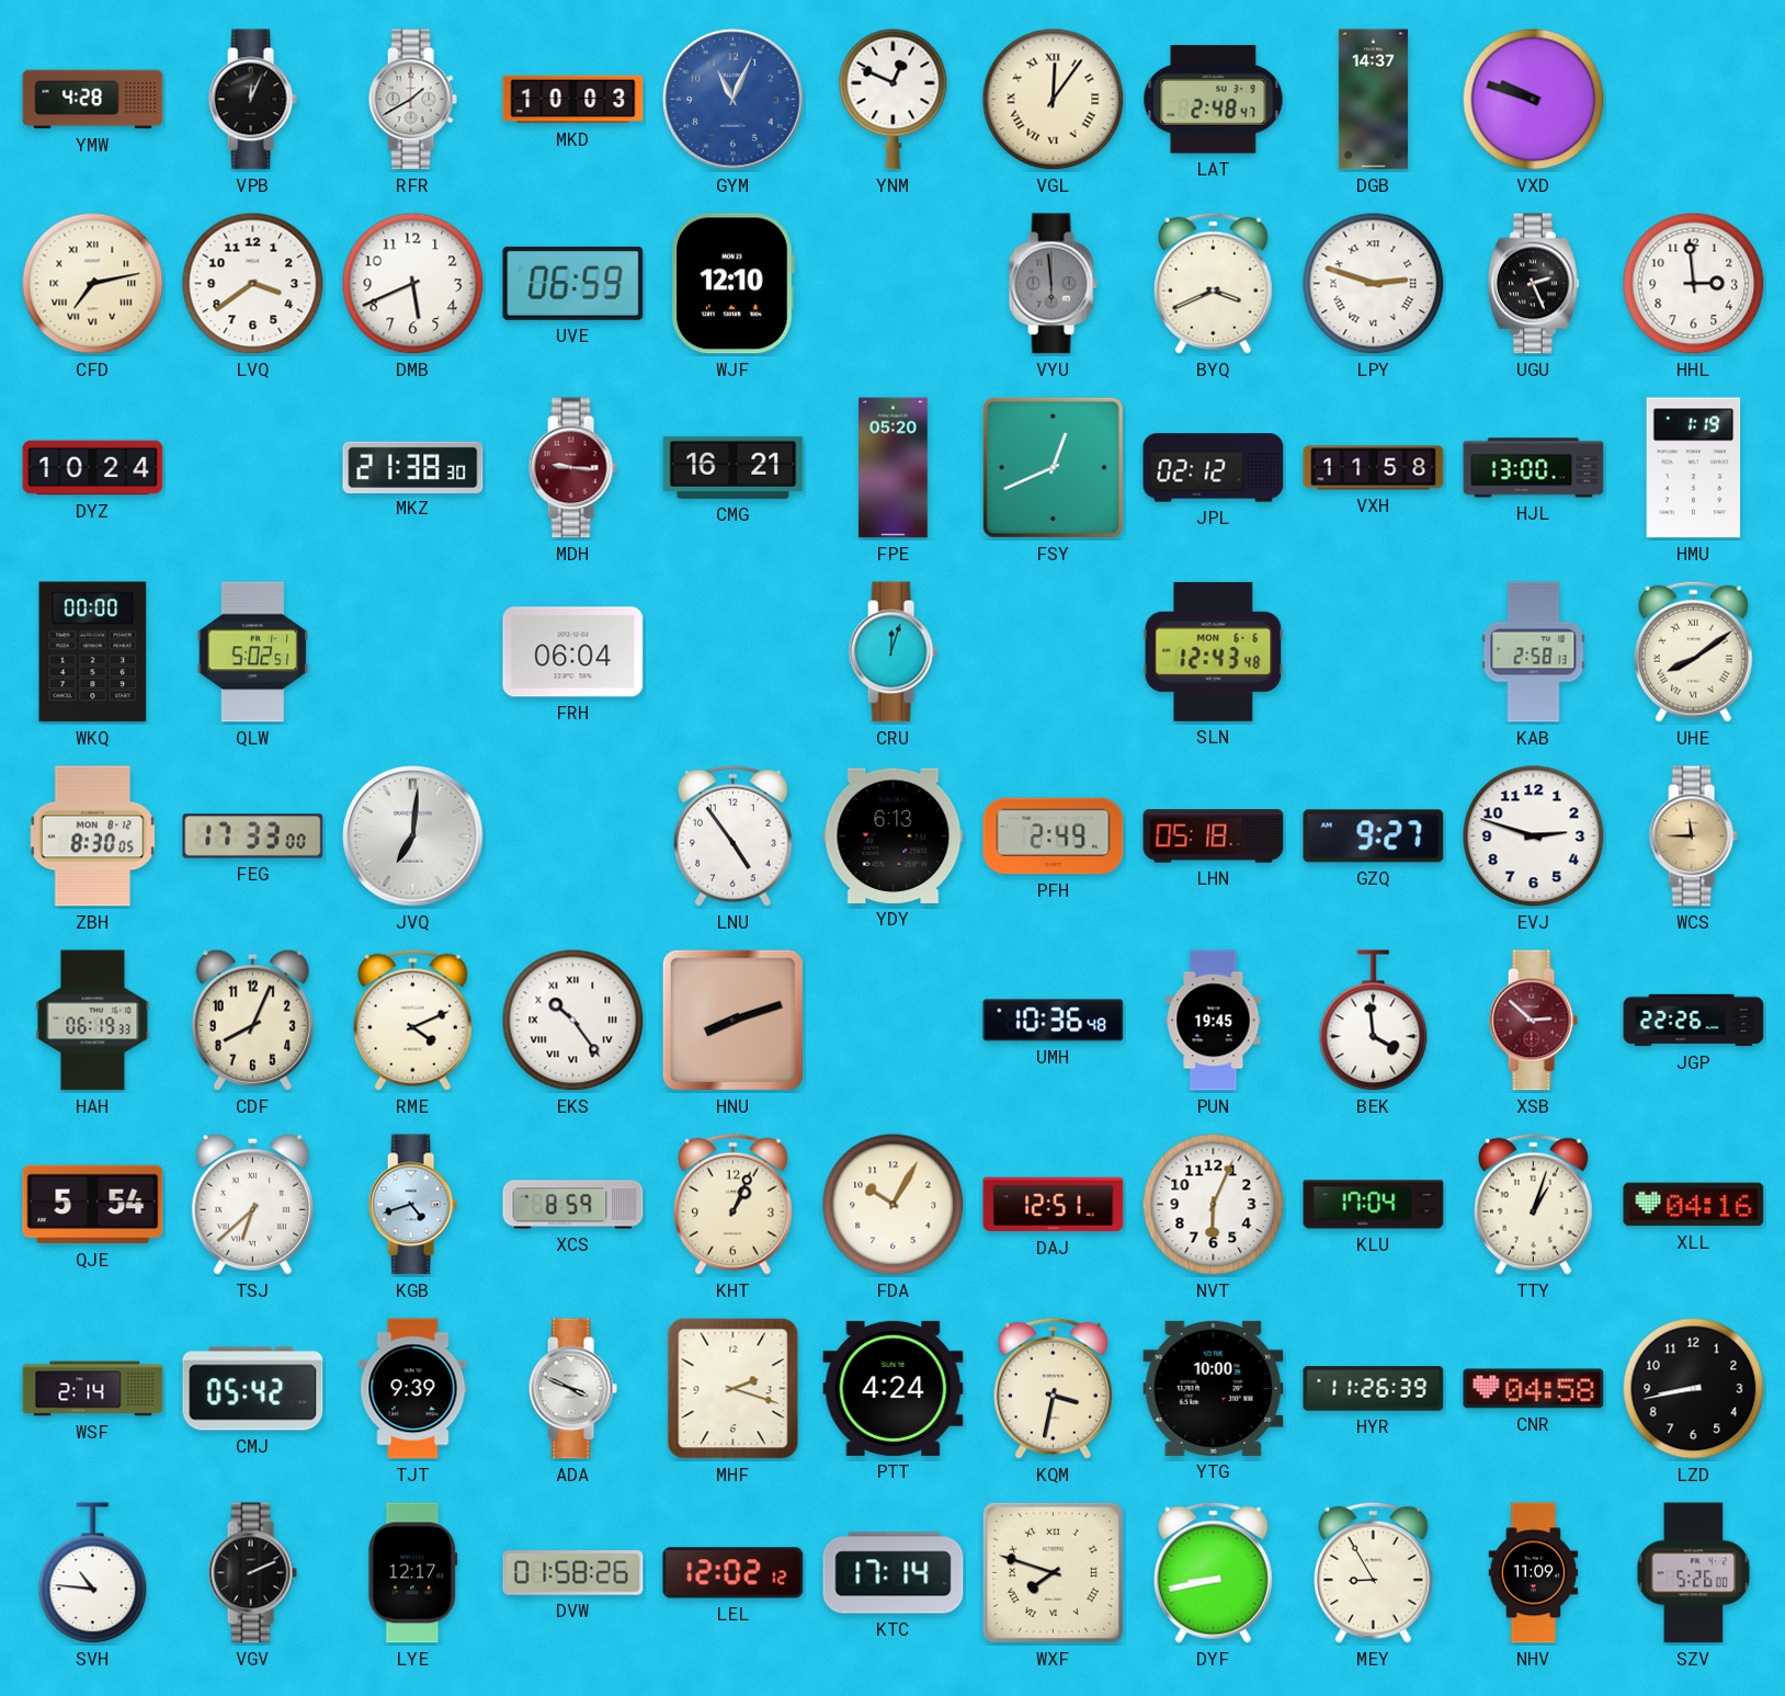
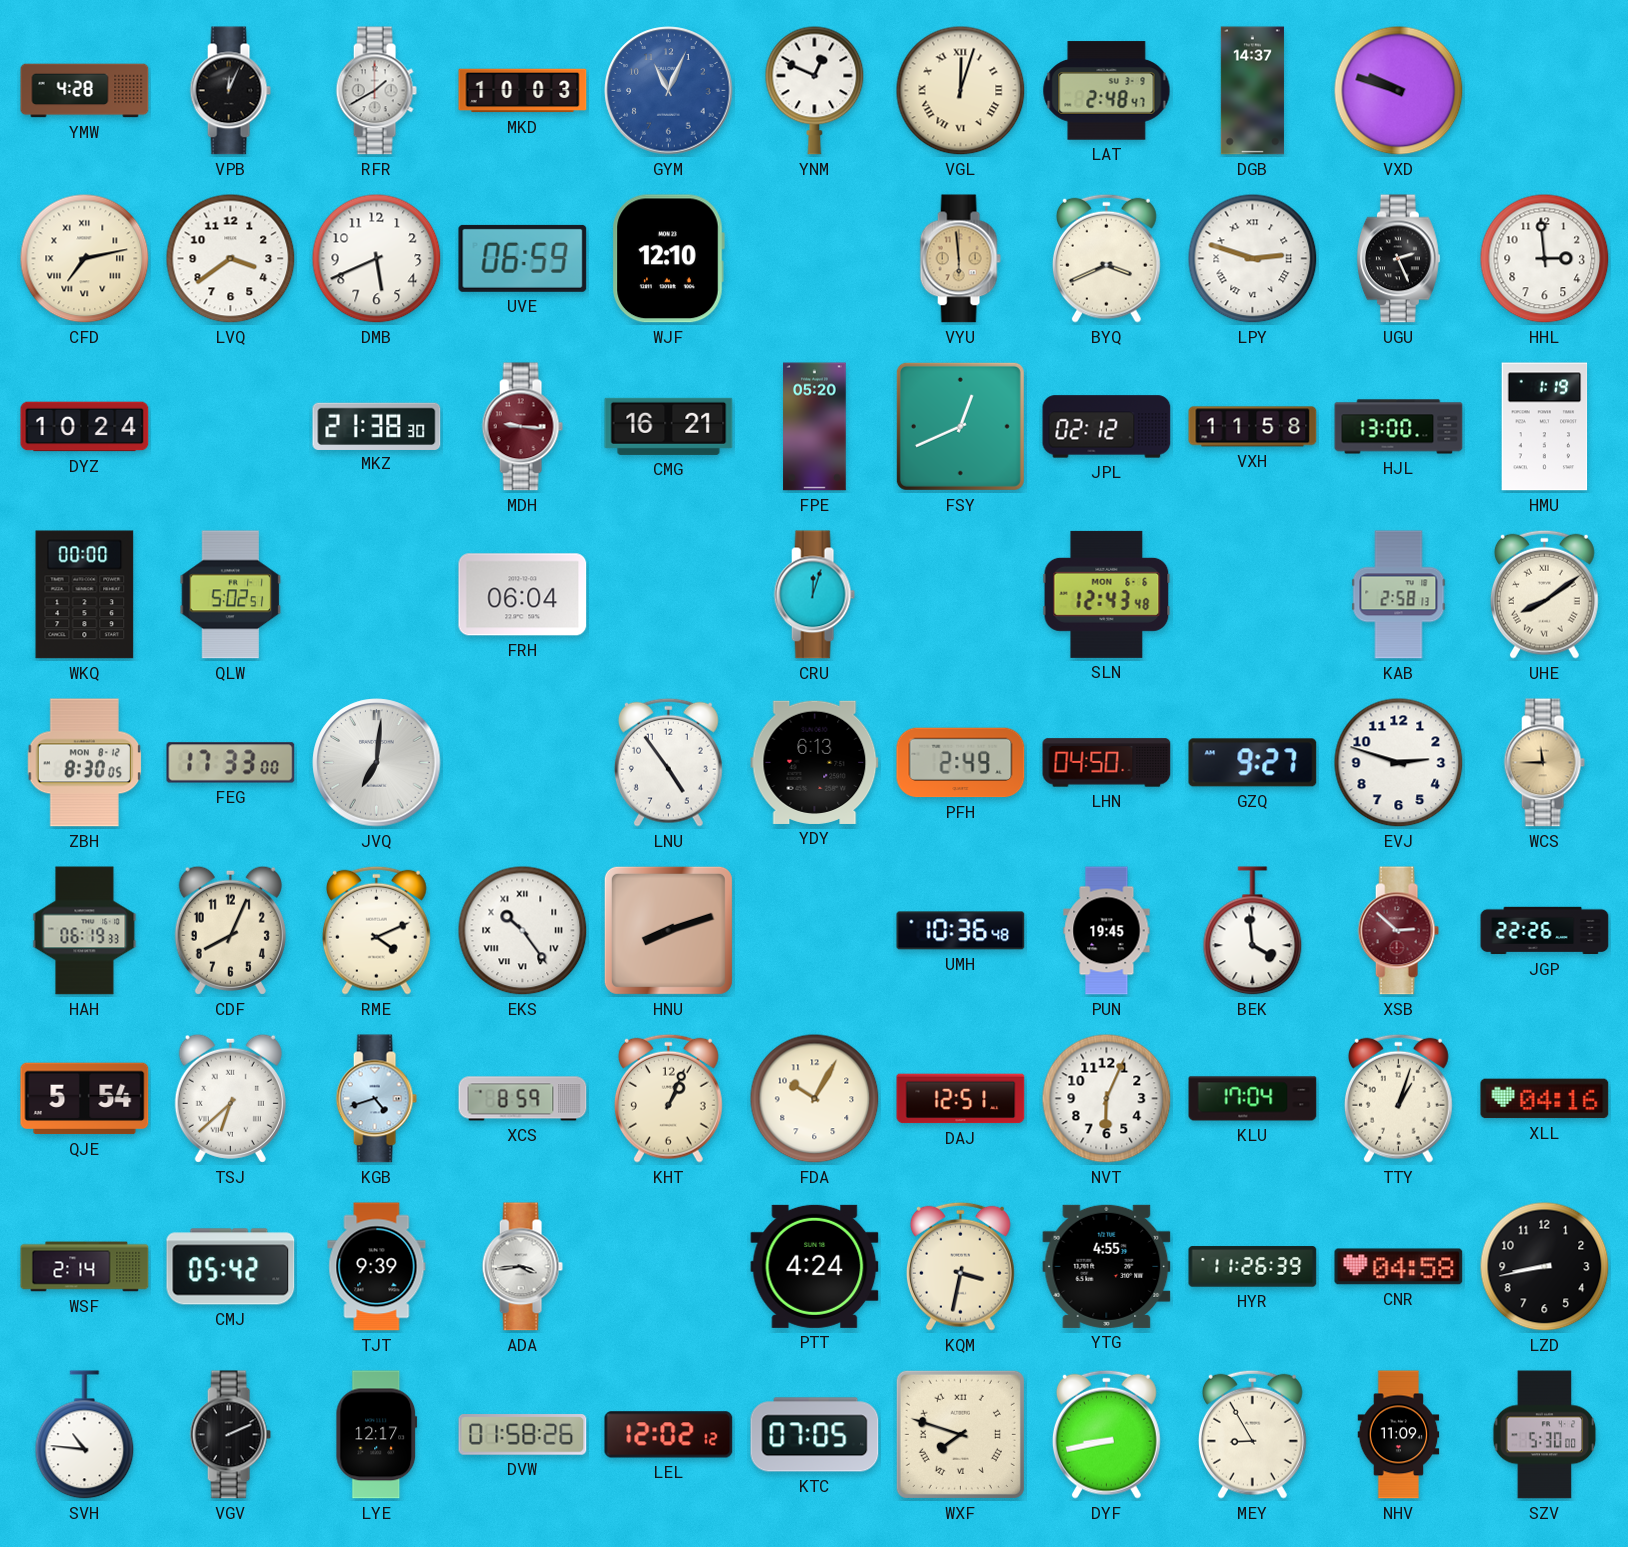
VGL: 12:06 -> 12:03
VYU dial: grey -> champagne
LHN: 05:18 -> 04:50
ADA: 3:49 -> 3:44
MHF: 2:18 -> none
YTG: 10:00 -> 4:55
KTC: 17:14 -> 07:05
SZV: 5:26 -> 5:30
